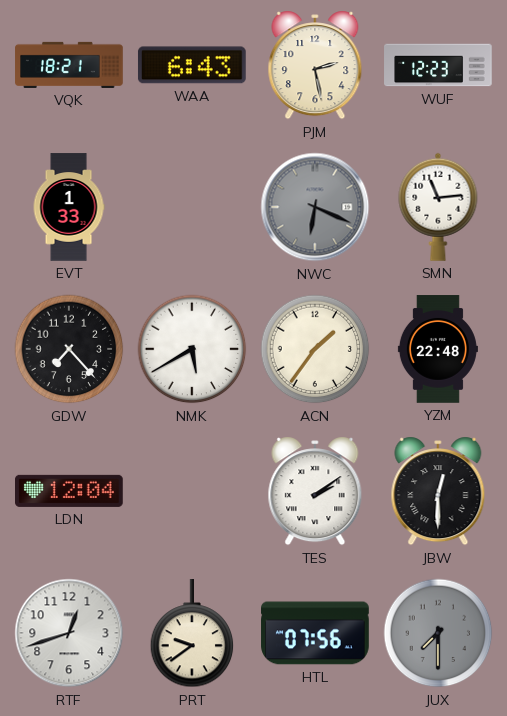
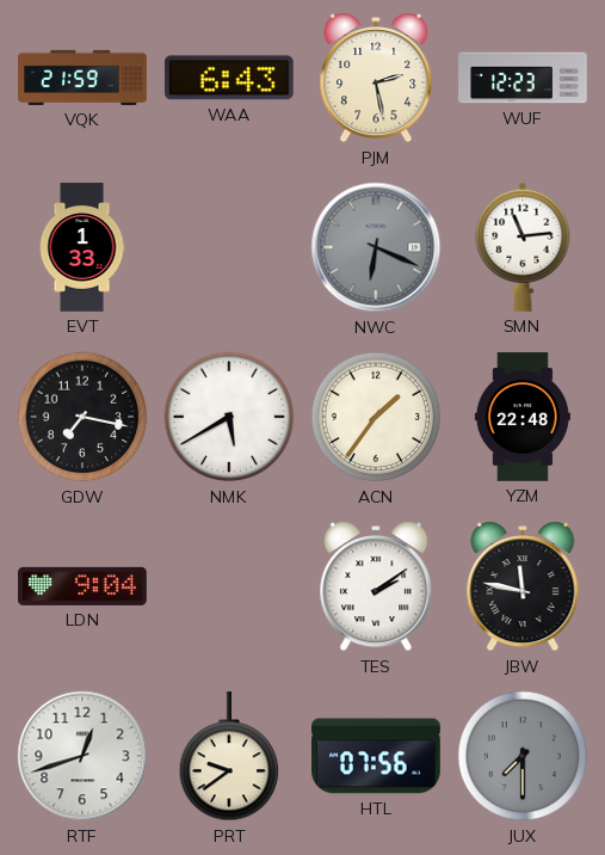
VQK: 18:21 -> 21:59
GDW: 7:23 -> 7:17
LDN: 12:04 -> 9:04
JBW: 12:30 -> 11:47
